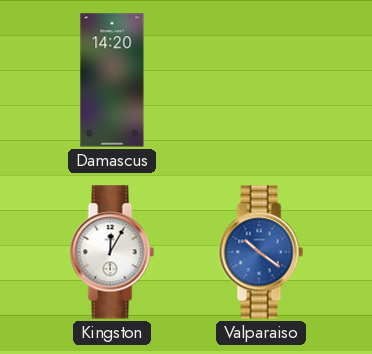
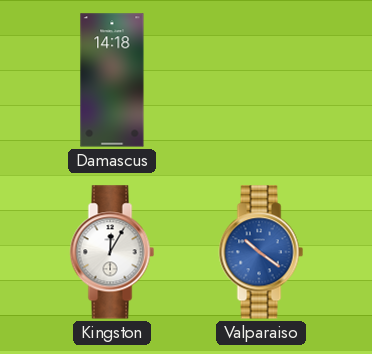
Damascus: 14:20 -> 14:18
